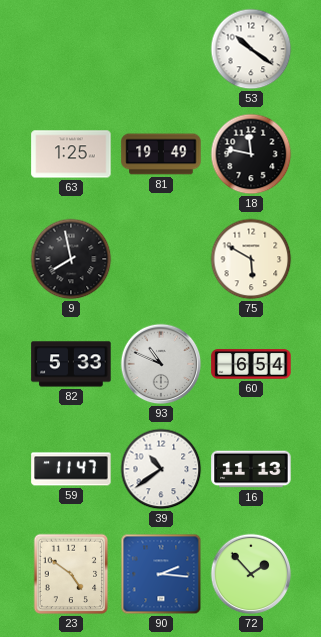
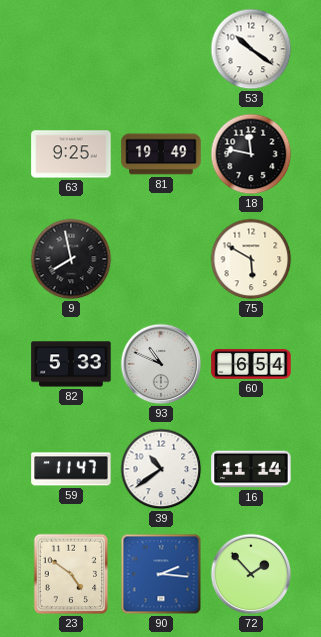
63: 1:25 -> 9:25
16: 11:13 -> 11:14
